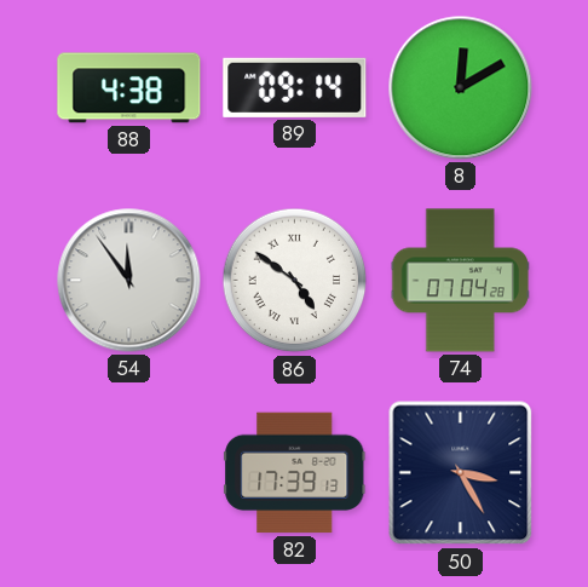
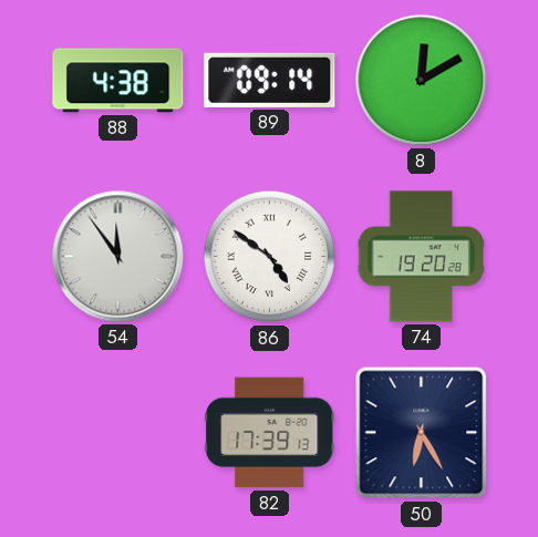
74: 07:04 -> 19:20
50: 3:25 -> 6:25
